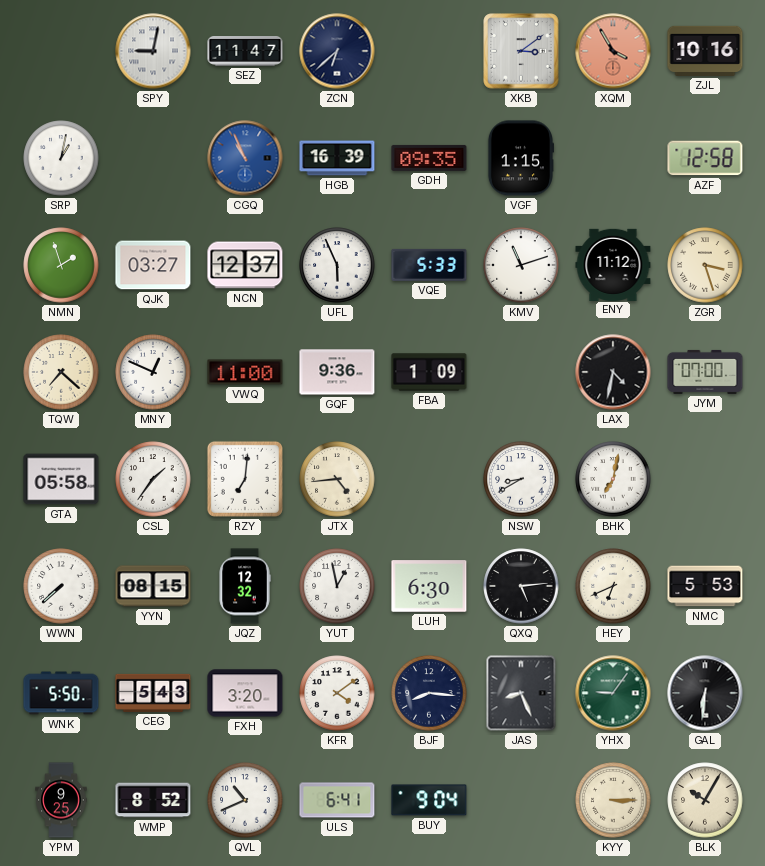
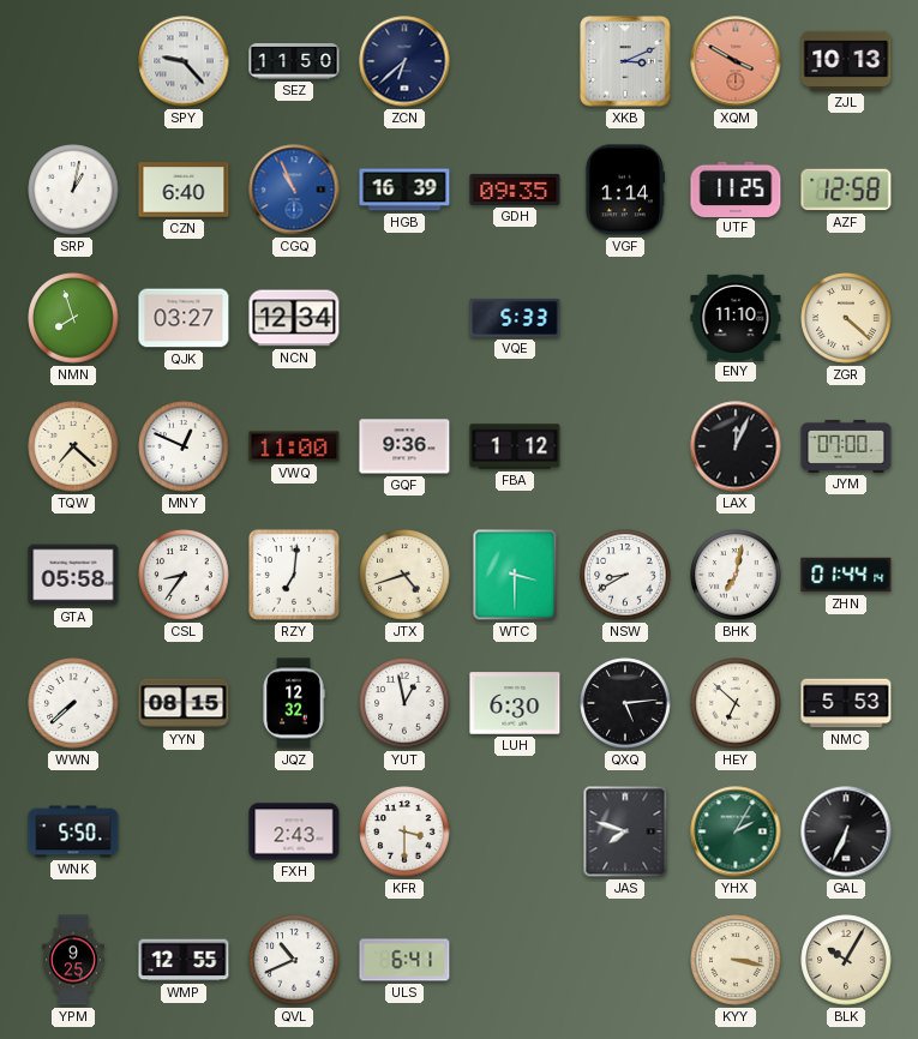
SPY: 9:02 -> 9:23
SEZ: 11:47 -> 11:50
XKB: 3:09 -> 3:11
XQM: 3:55 -> 3:50
ZJL: 10:16 -> 10:13
CZN: none -> 6:40
VGF: 1:15 -> 1:14
UTF: none -> 11:25
NMN: 1:57 -> 7:57
NCN: 12:37 -> 12:34
UFL: 5:56 -> none
KMV: 11:12 -> none
ENY: 11:12 -> 11:10
ZGR: 3:27 -> 4:22
FBA: 1:09 -> 1:12
LAX: 4:32 -> 12:04
CSL: 1:36 -> 8:36
JTX: 4:44 -> 4:42
WTC: none -> 3:30
ZHN: none -> 01:44
HEY: 6:41 -> 6:52
CEG: 5:43 -> none
FXH: 3:20 -> 2:43
KFR: 4:09 -> 3:30
BJF: 8:16 -> none
JAS: 8:26 -> 7:48
YHX: 9:06 -> 2:05
GAL: 6:31 -> 6:34
WMP: 8:52 -> 12:55
BUY: 9:04 -> none
KYY: 3:15 -> 3:17
